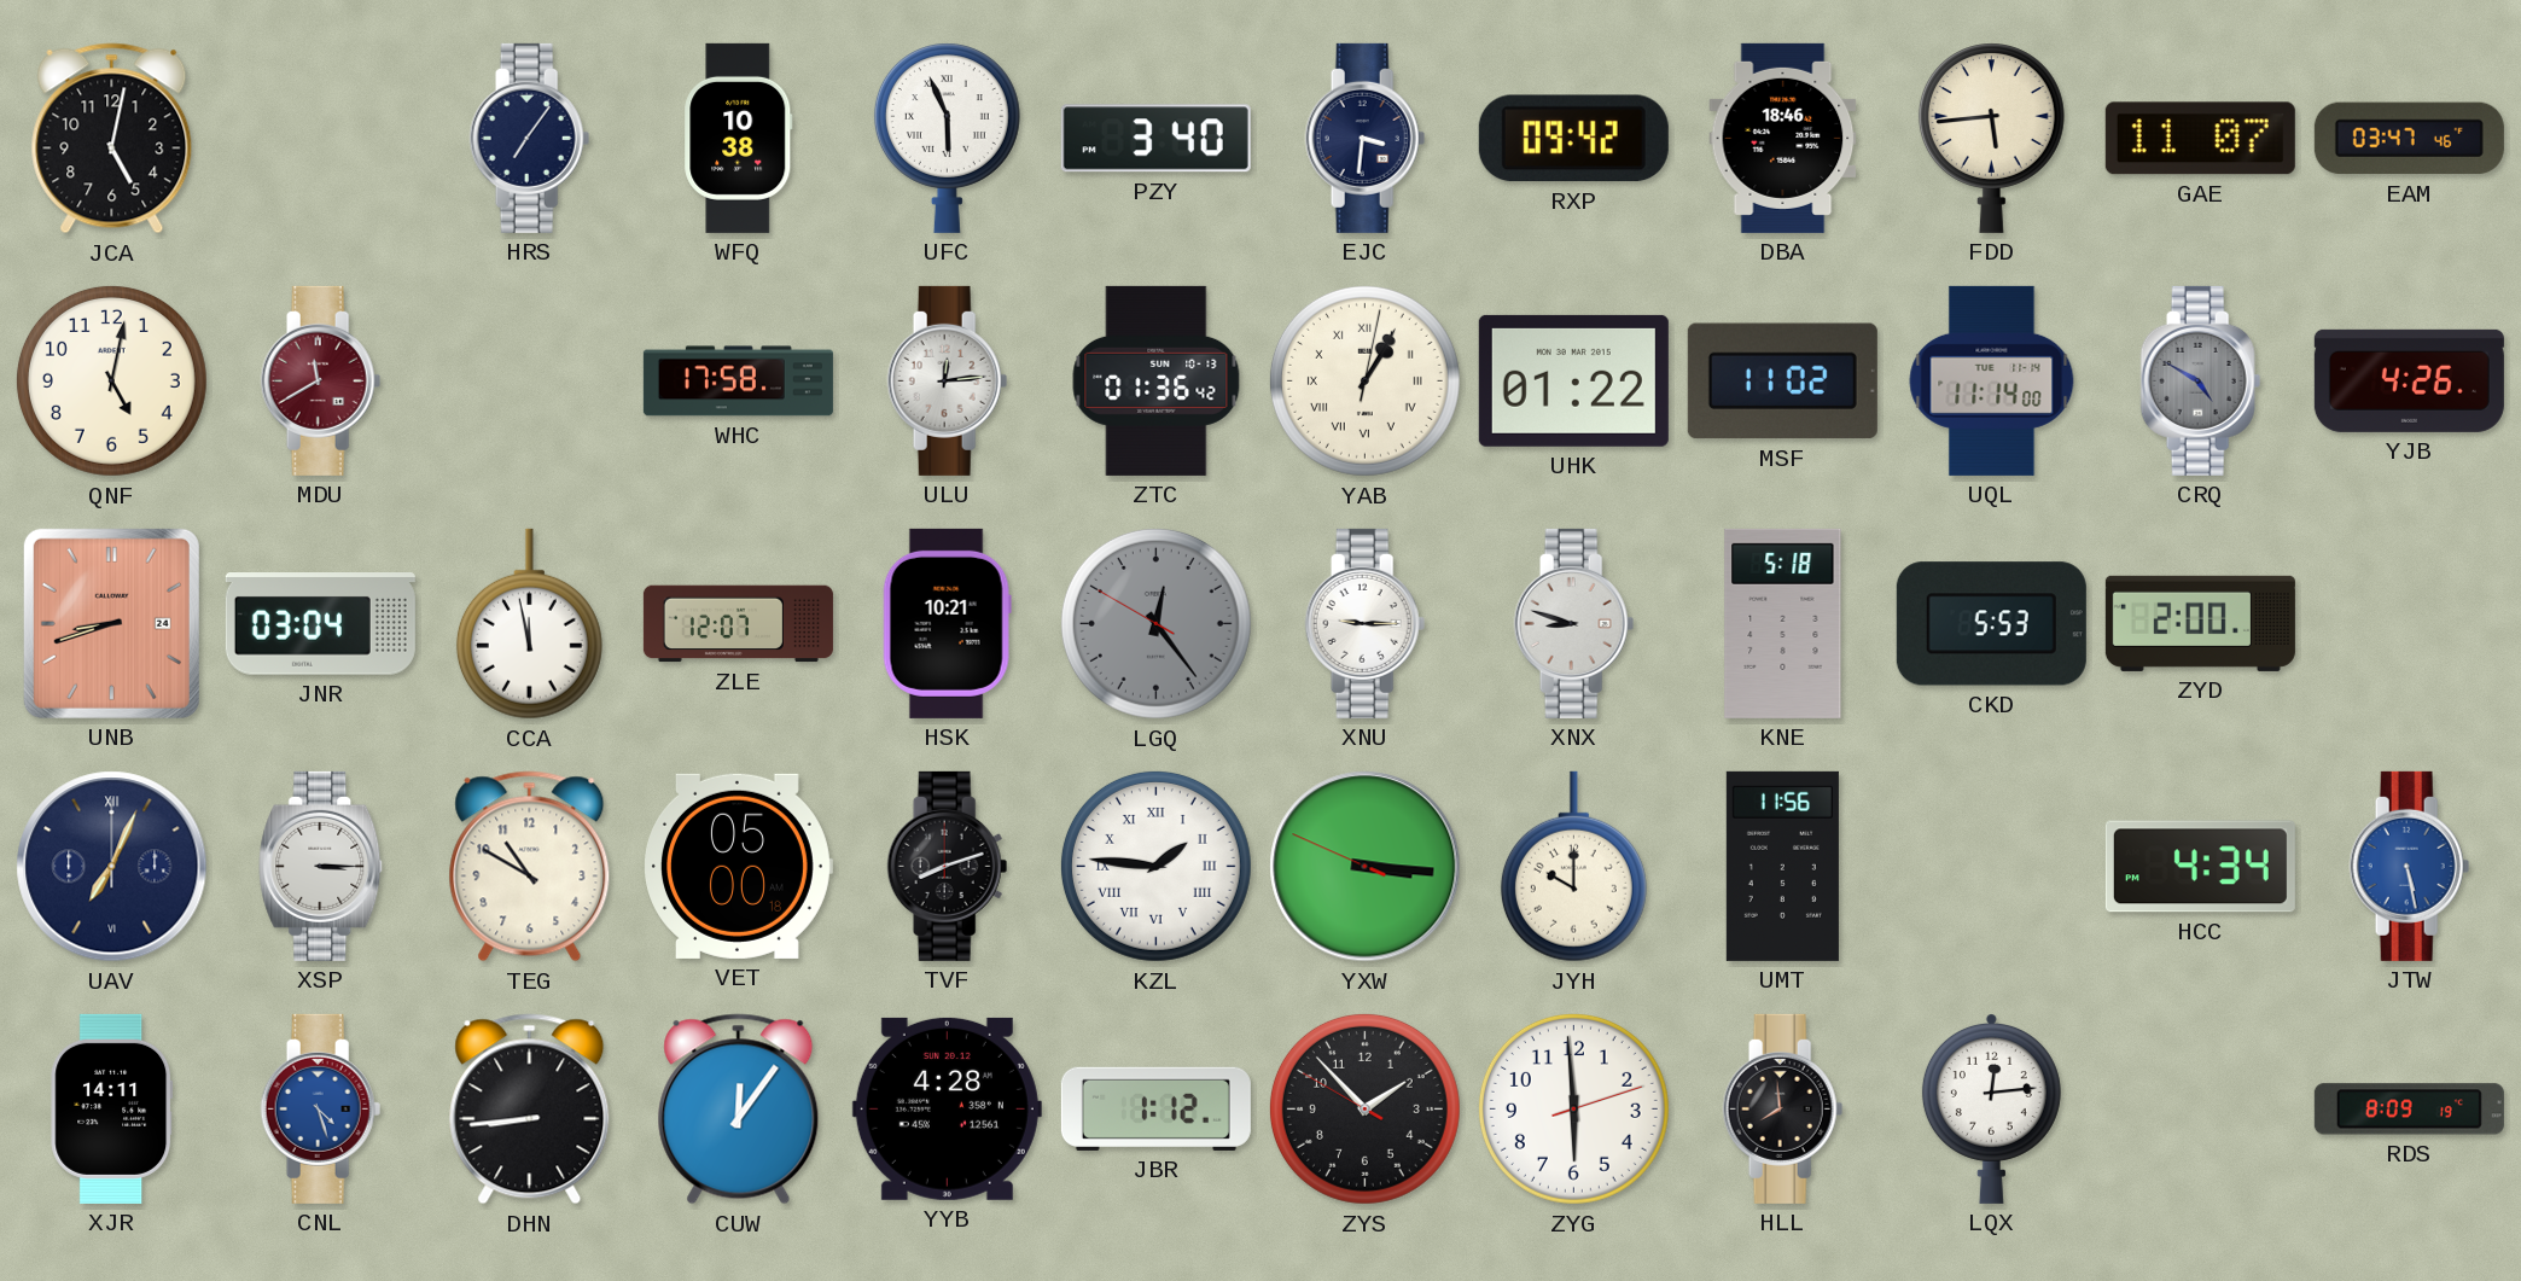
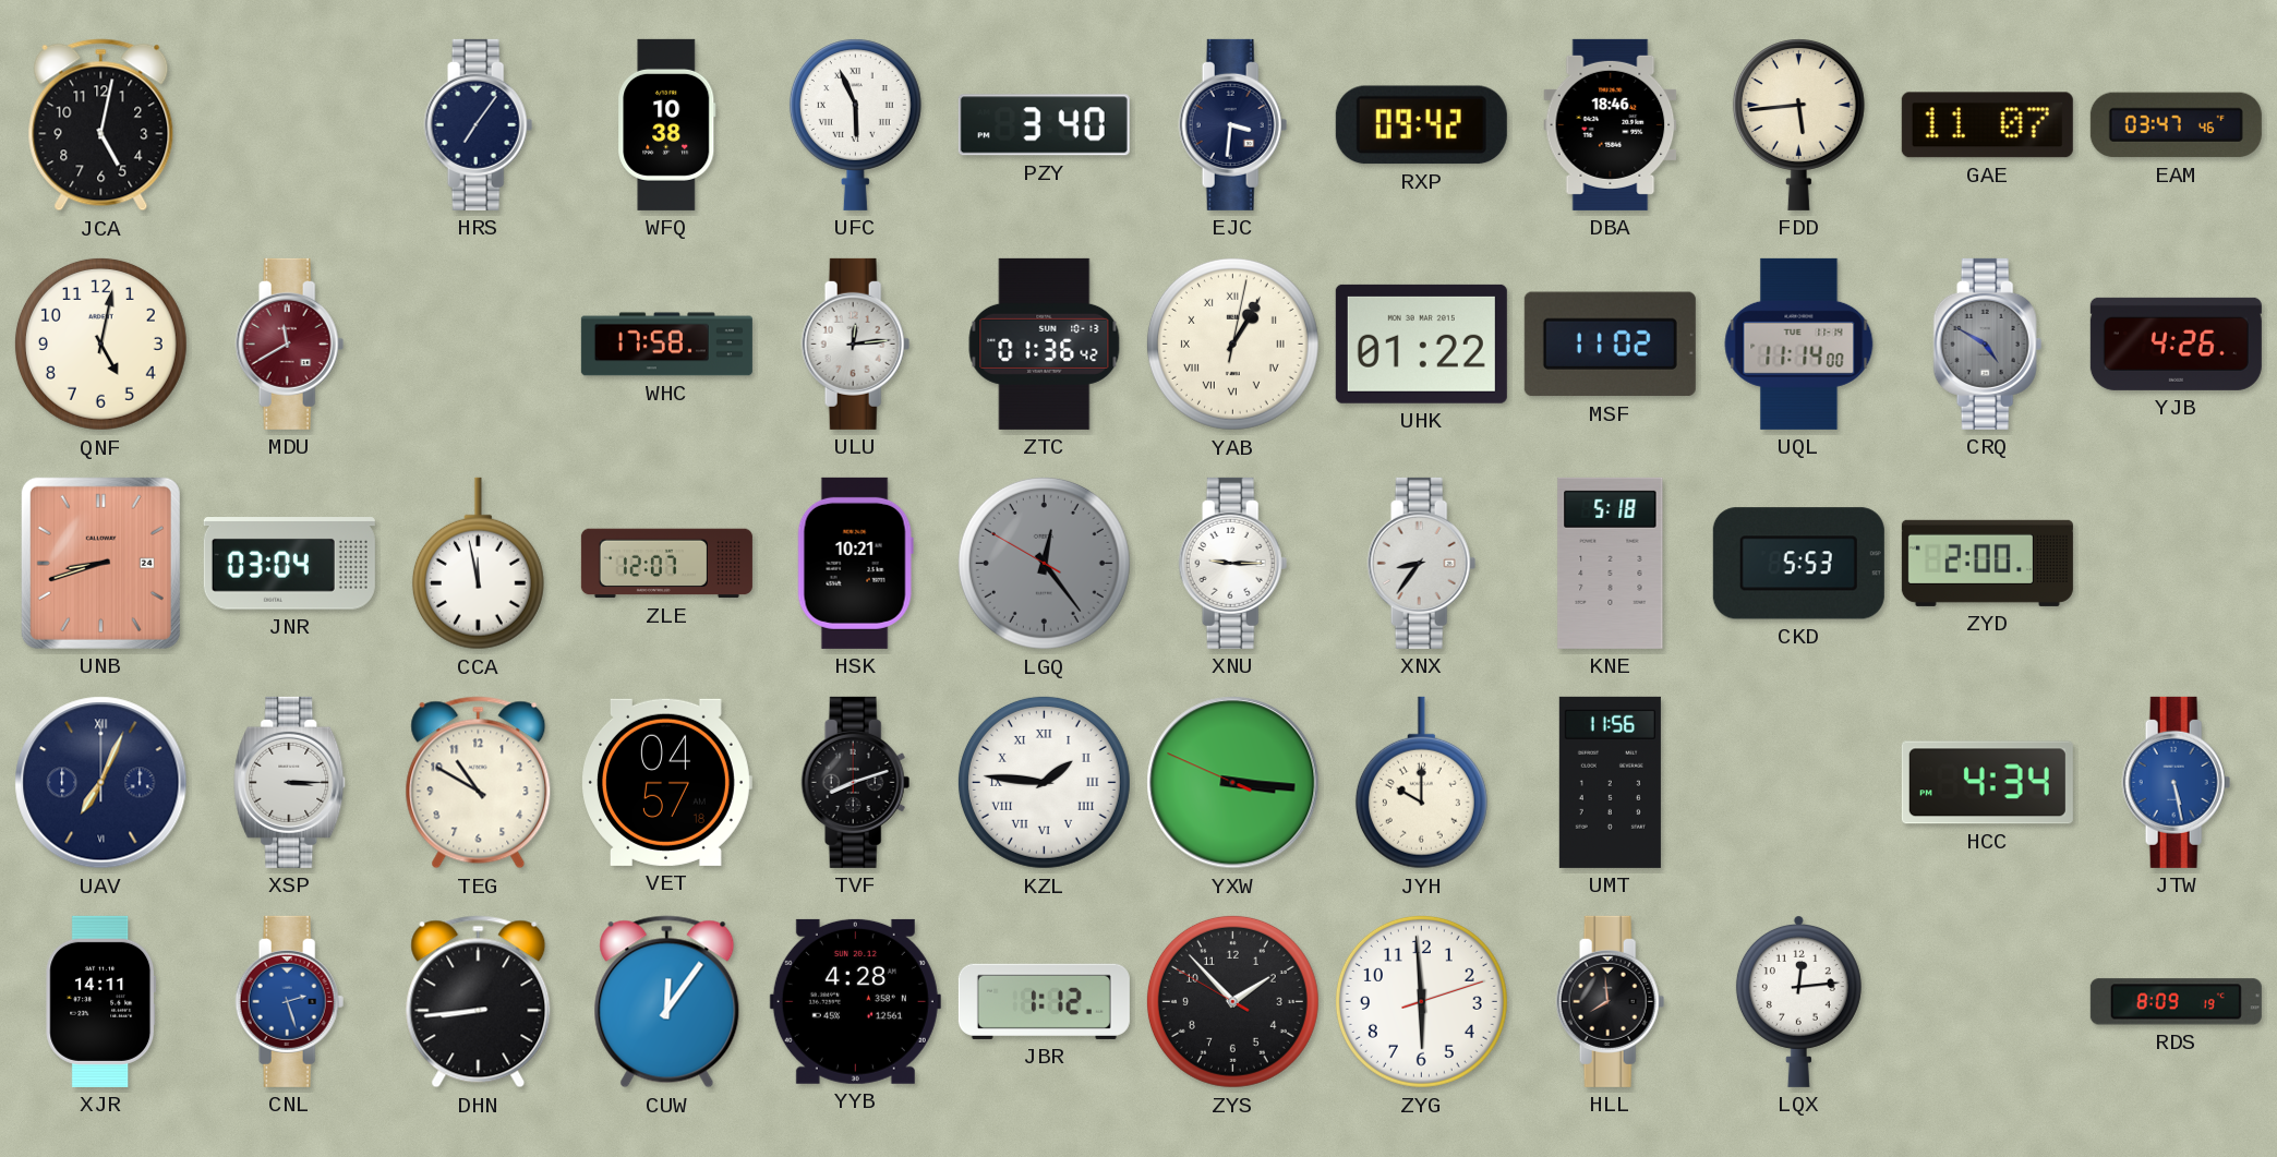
XNX: 8:48 -> 8:36
VET: 05:00 -> 04:57
CNL: 4:27 -> 2:27
